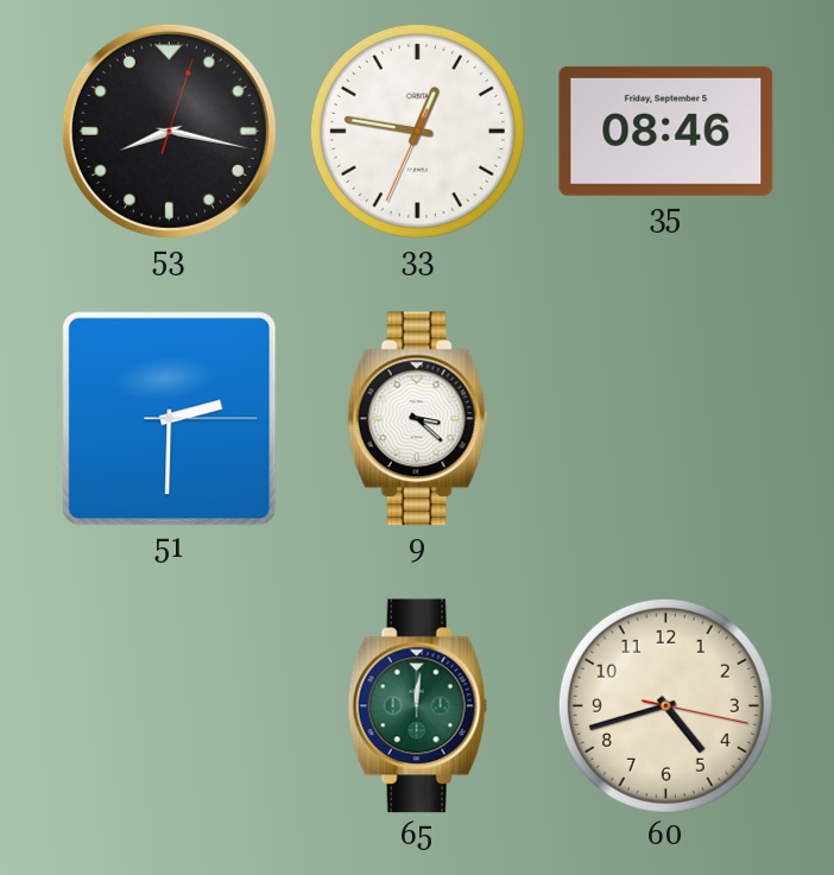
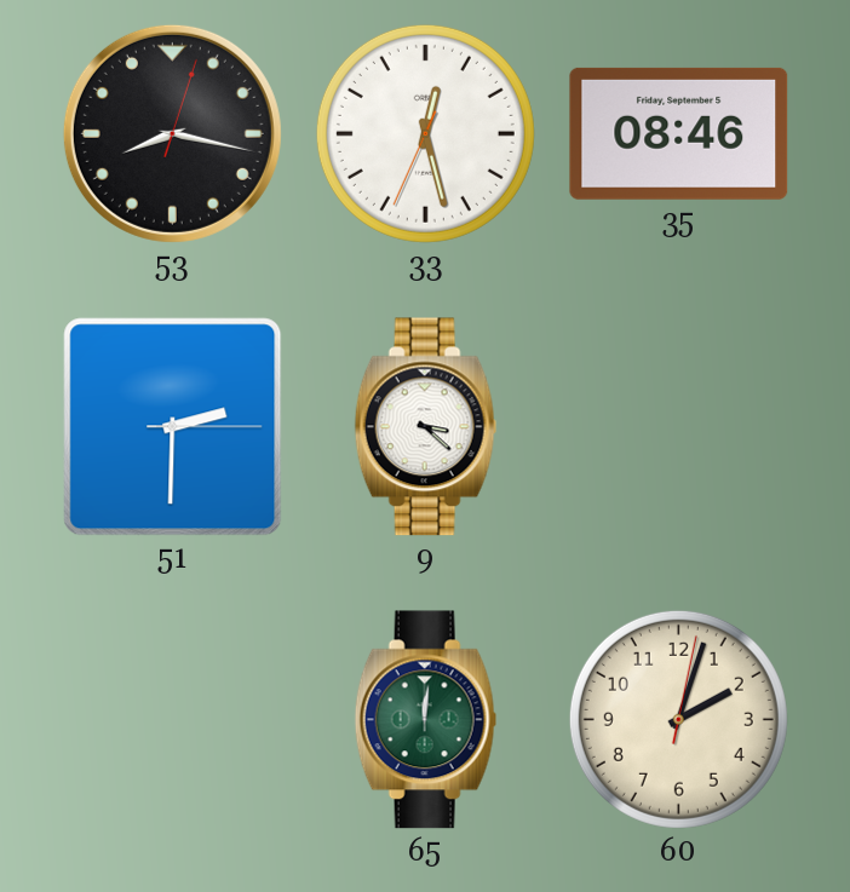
33: 12:46 -> 12:27
60: 4:42 -> 2:03
